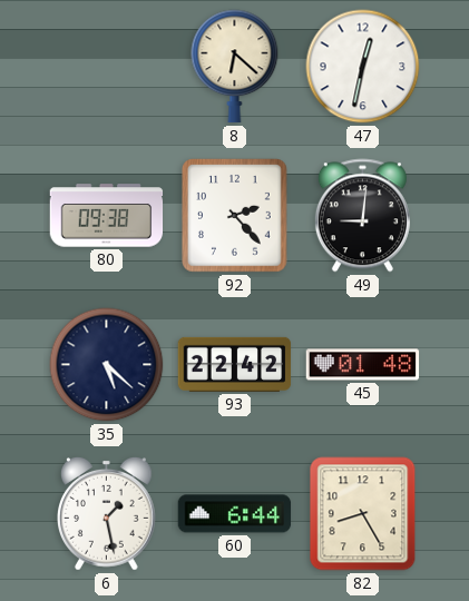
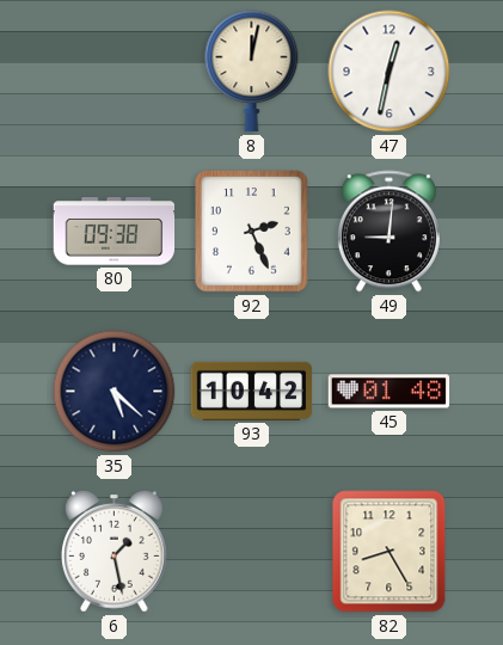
8: 6:22 -> 12:02
92: 2:23 -> 2:26
93: 22:42 -> 10:42
60: 6:44 -> none
